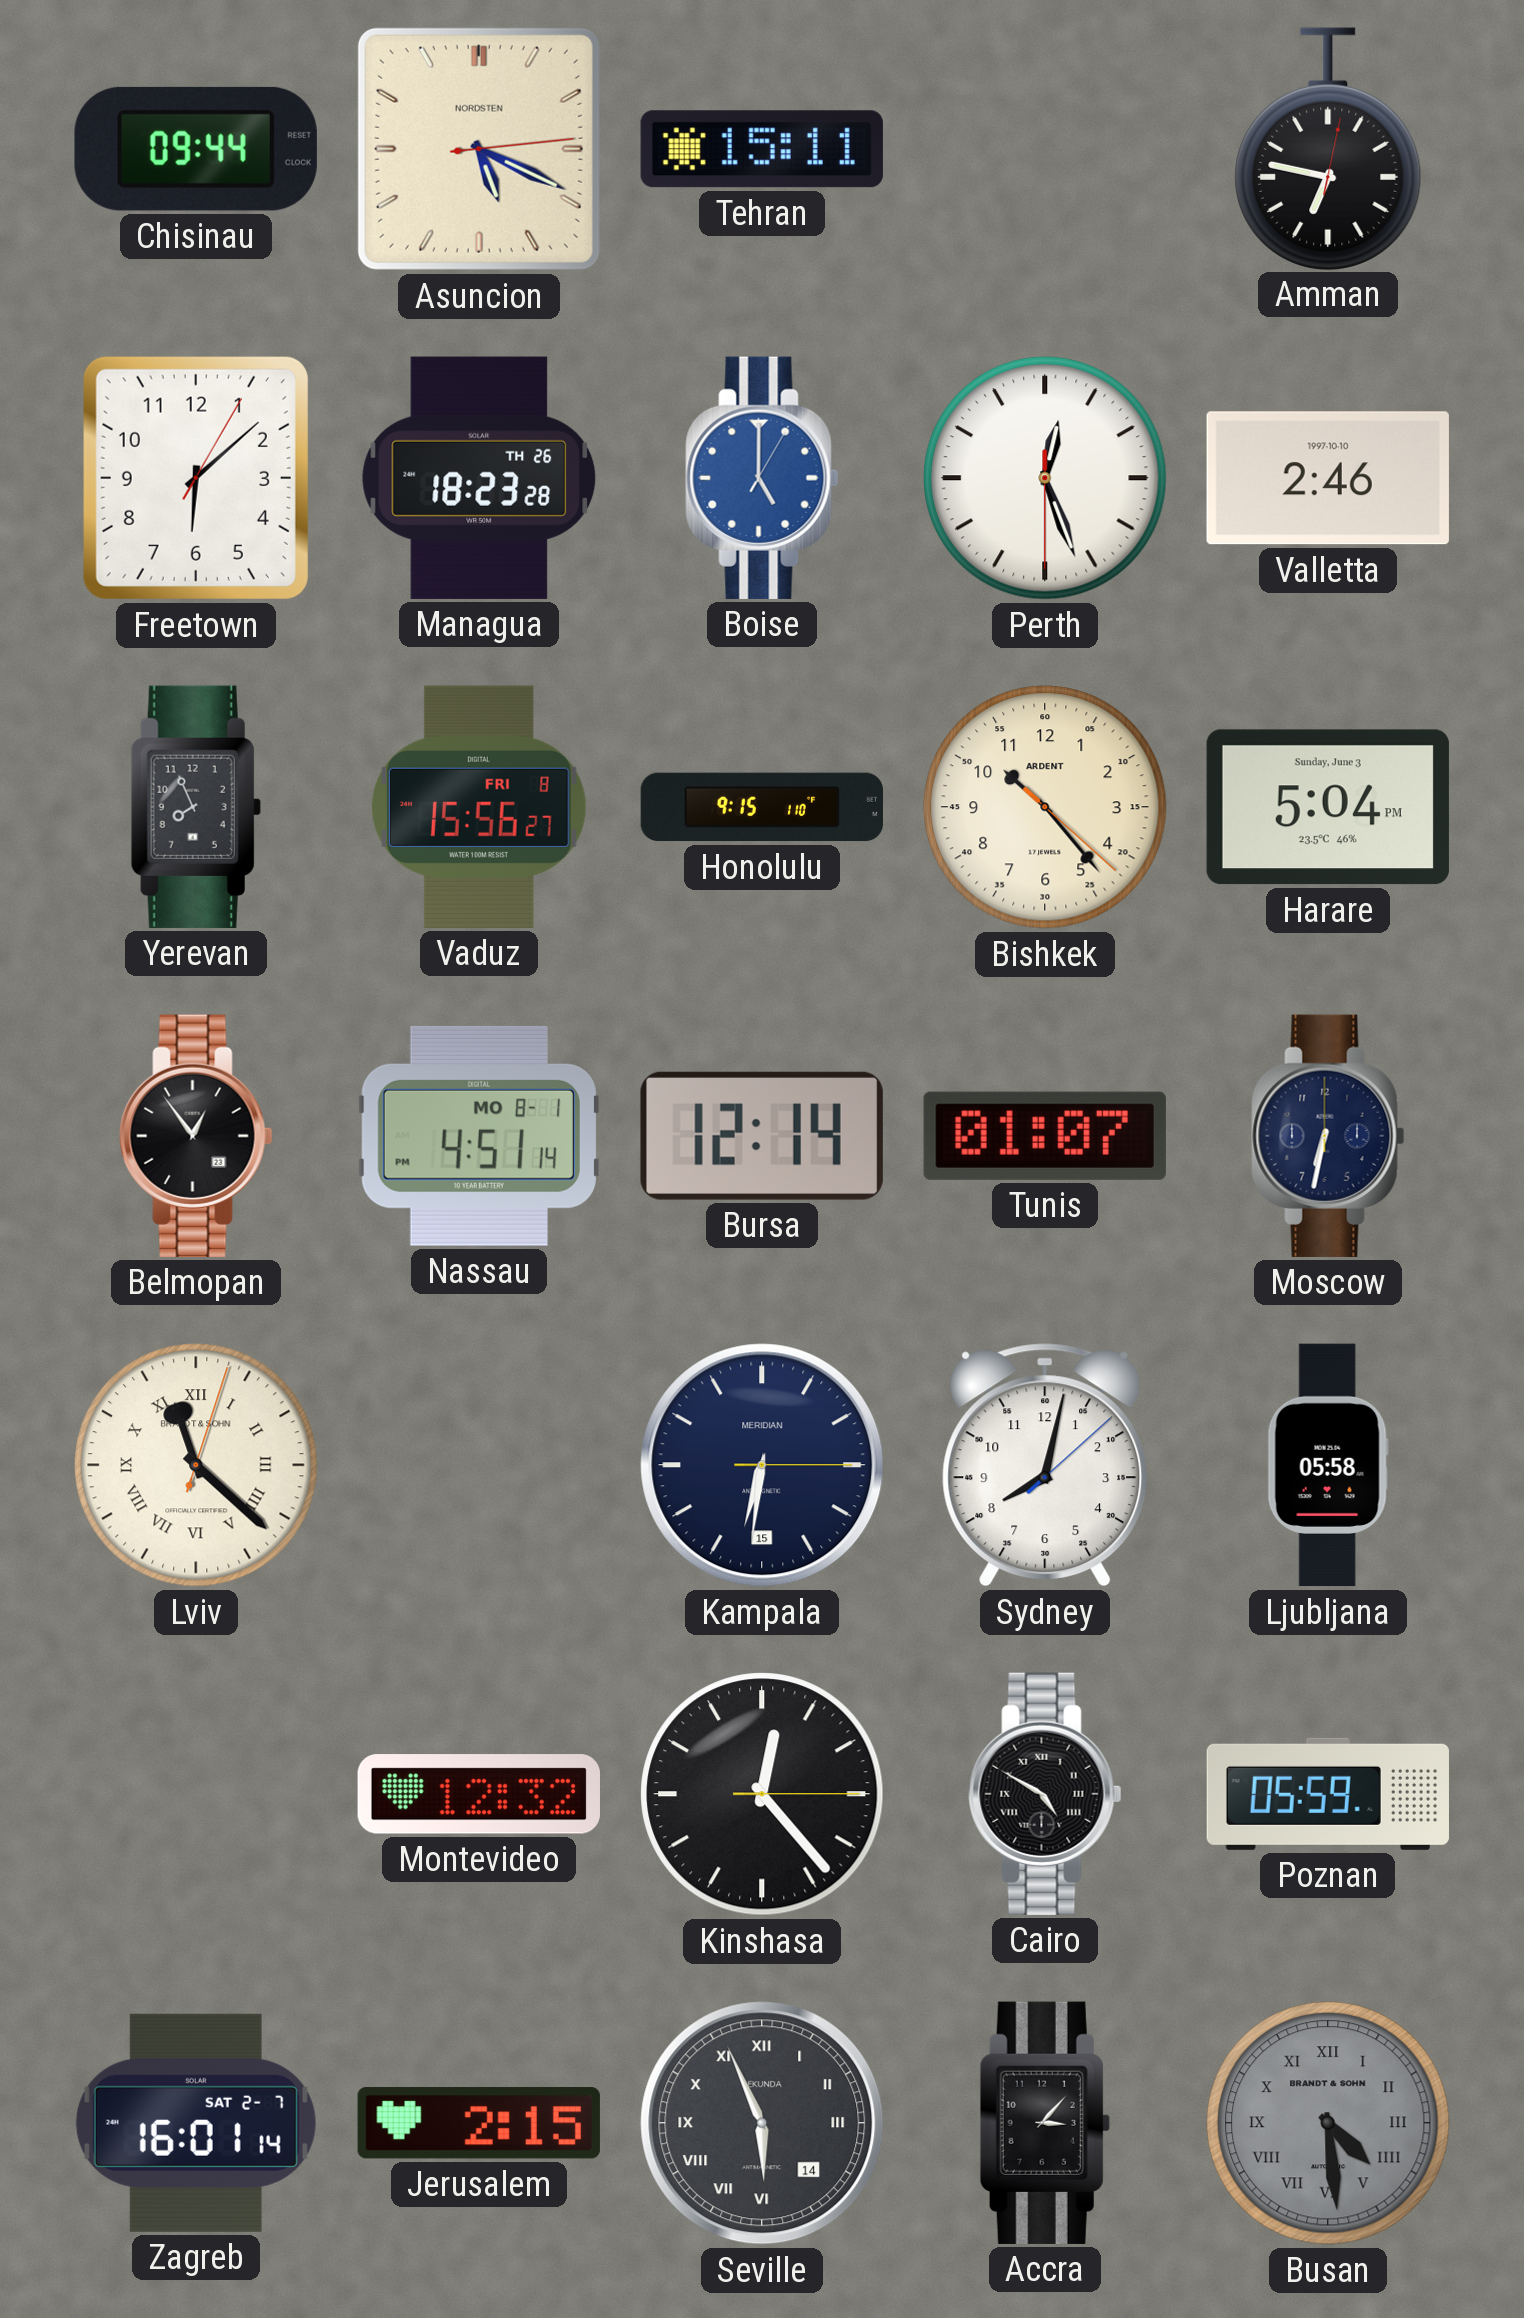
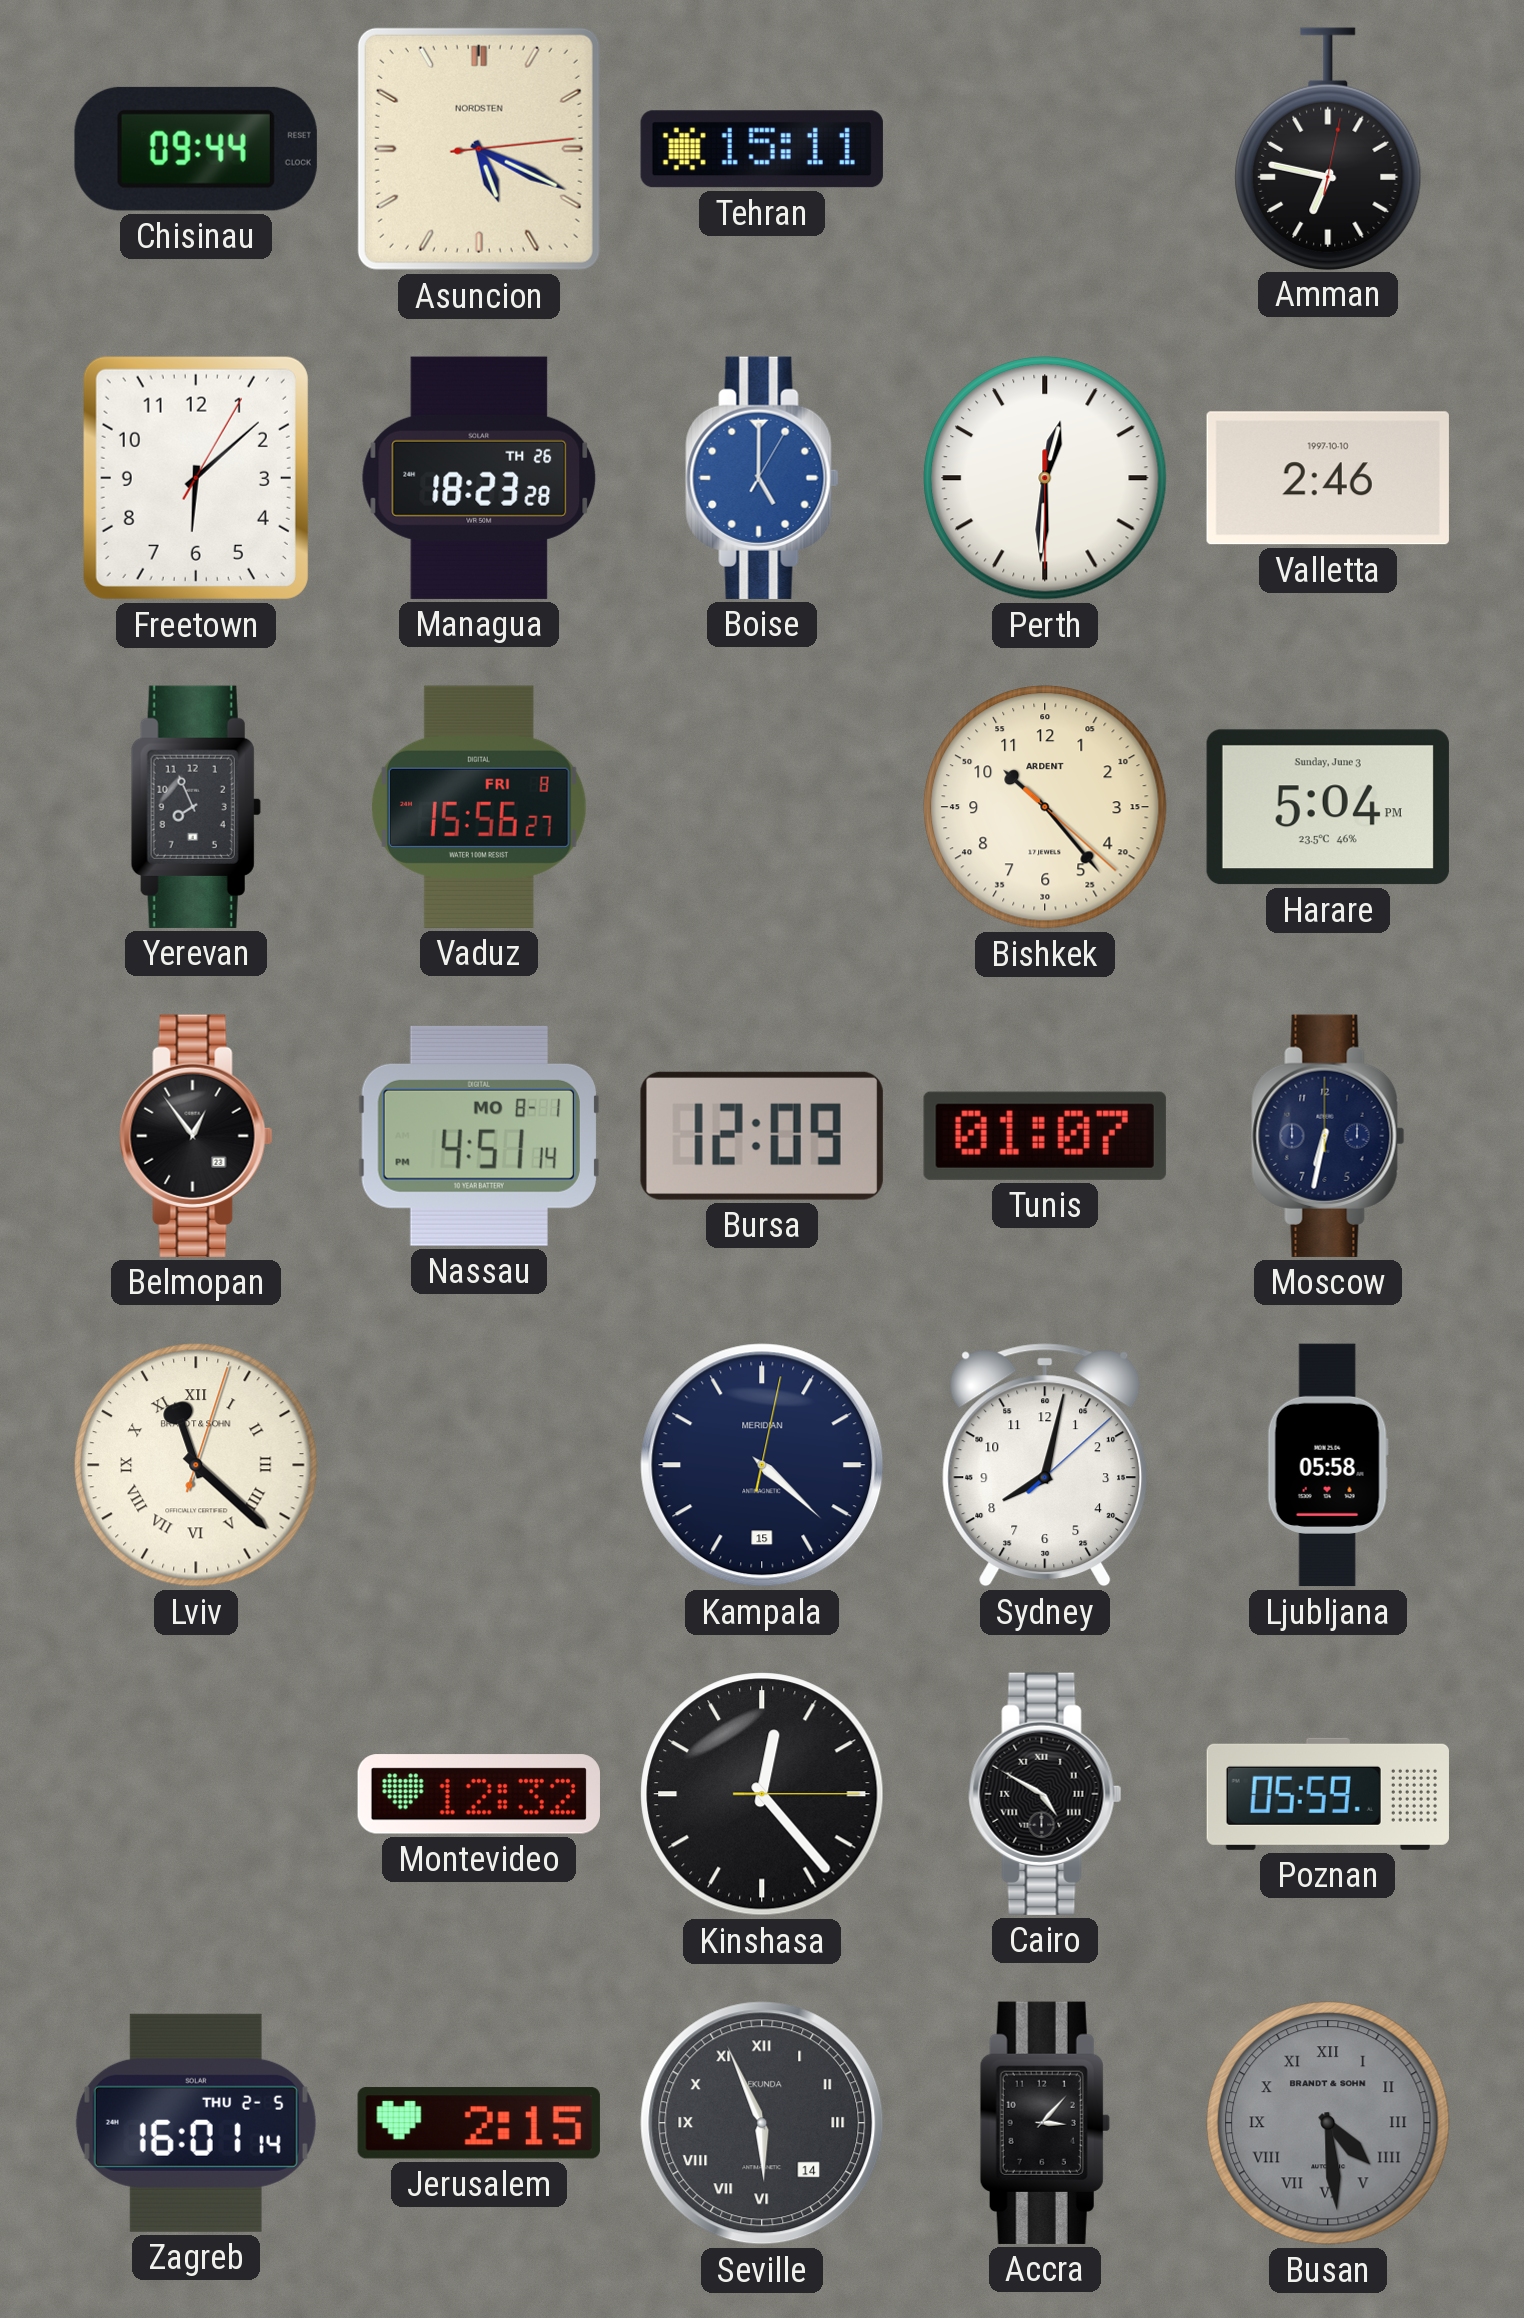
Perth: 12:26 -> 12:30
Honolulu: 9:15 -> none
Bursa: 12:14 -> 12:09
Kampala: 6:31 -> 4:22
Zagreb date: SAT 2-7 -> THU 2-5
